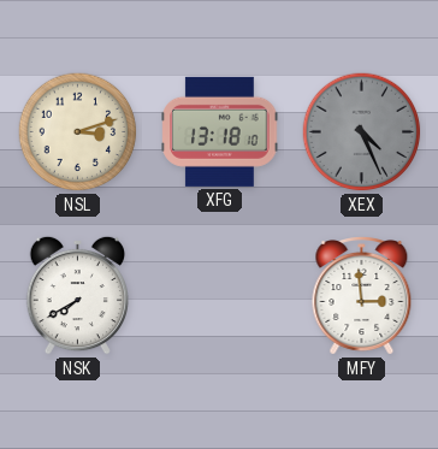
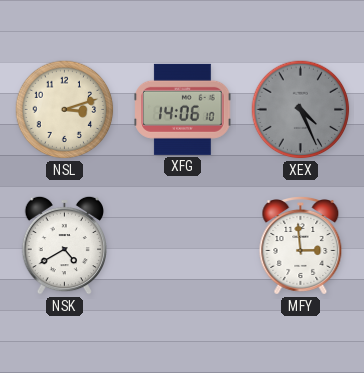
XFG: 13:18 -> 14:06
NSK: 7:40 -> 4:40
